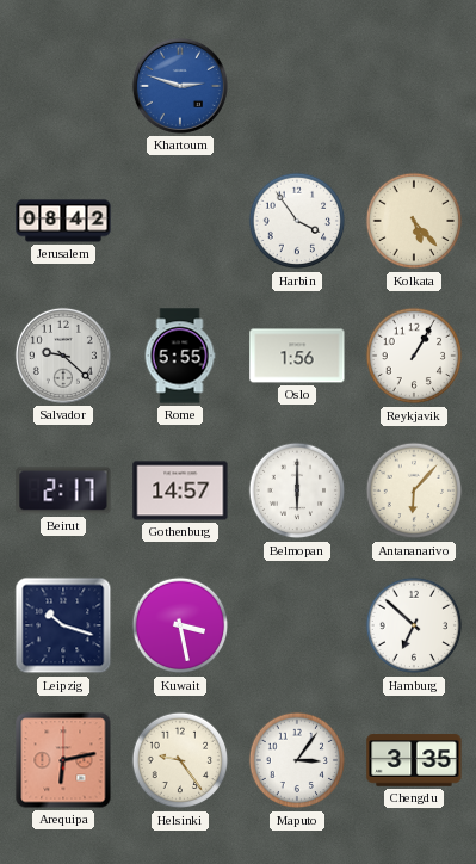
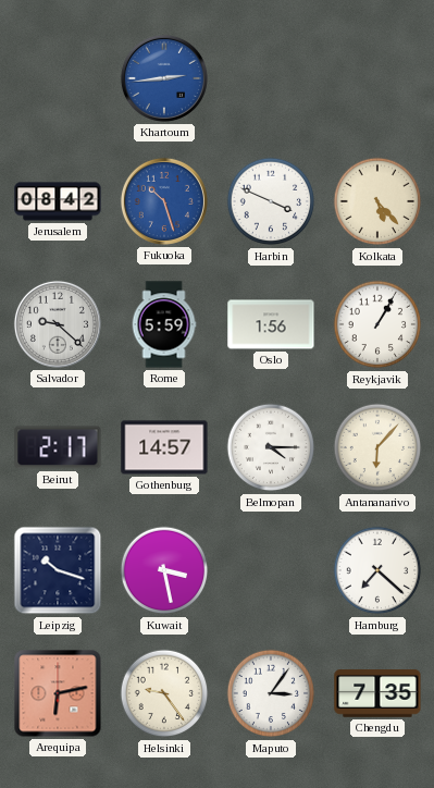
Khartoum: 2:48 -> 2:44
Fukuoka: none -> 10:27
Harbin: 3:54 -> 3:49
Rome: 5:55 -> 5:59
Belmopan: 6:00 -> 4:15
Hamburg: 6:52 -> 7:22
Chengdu: 3:35 -> 7:35
